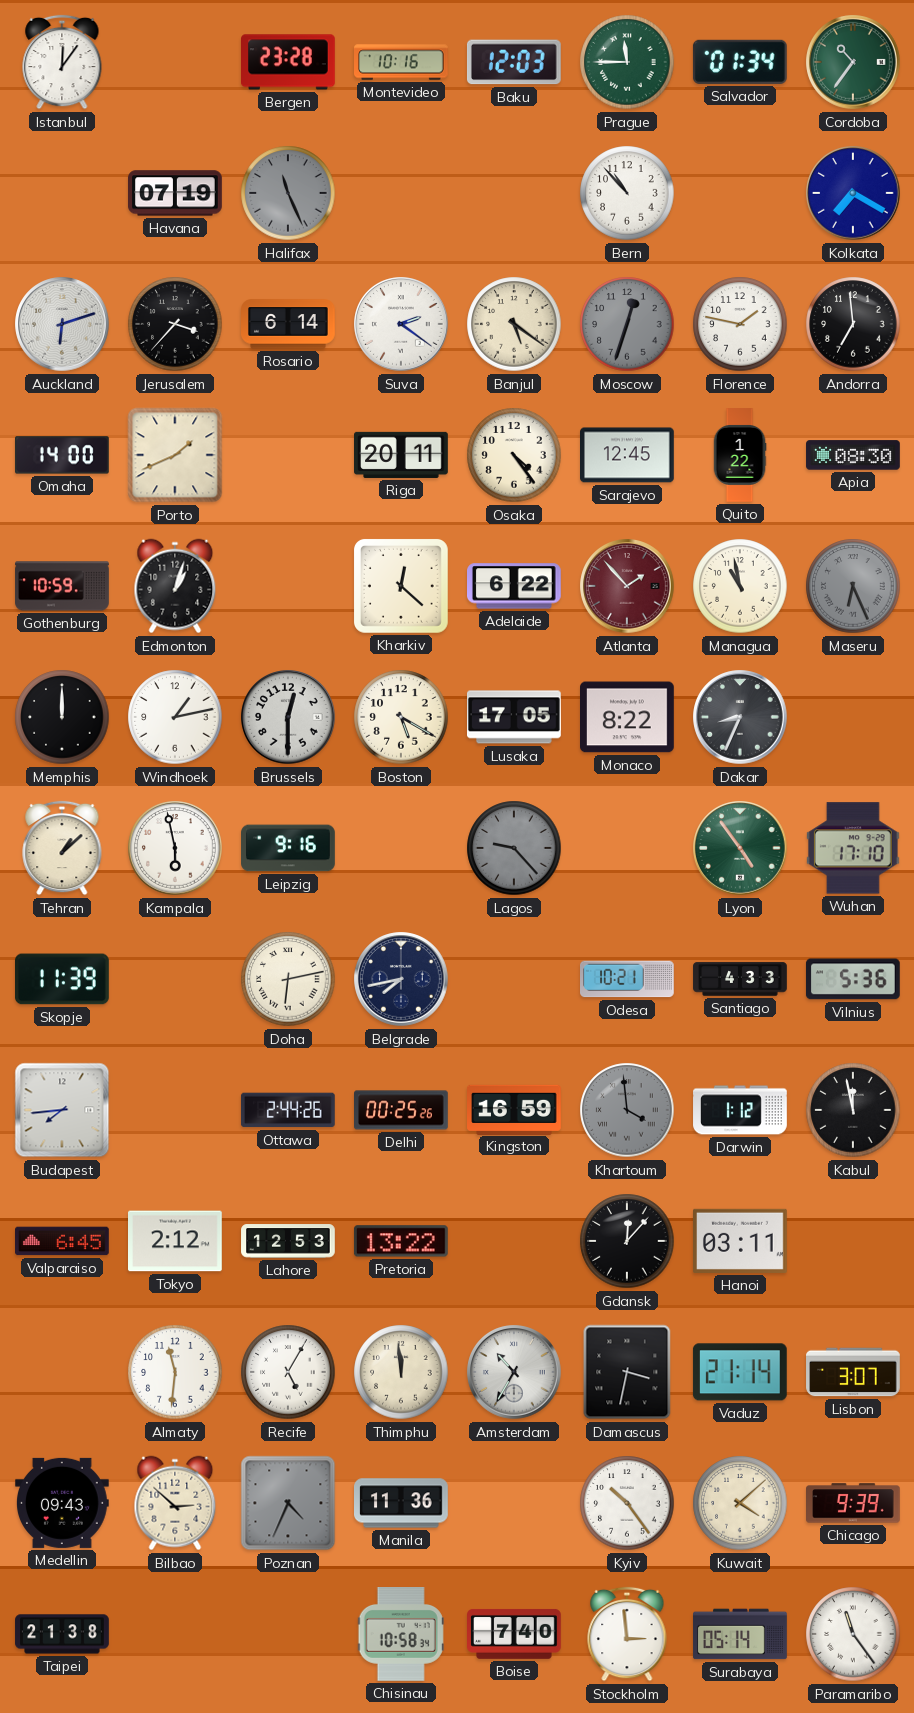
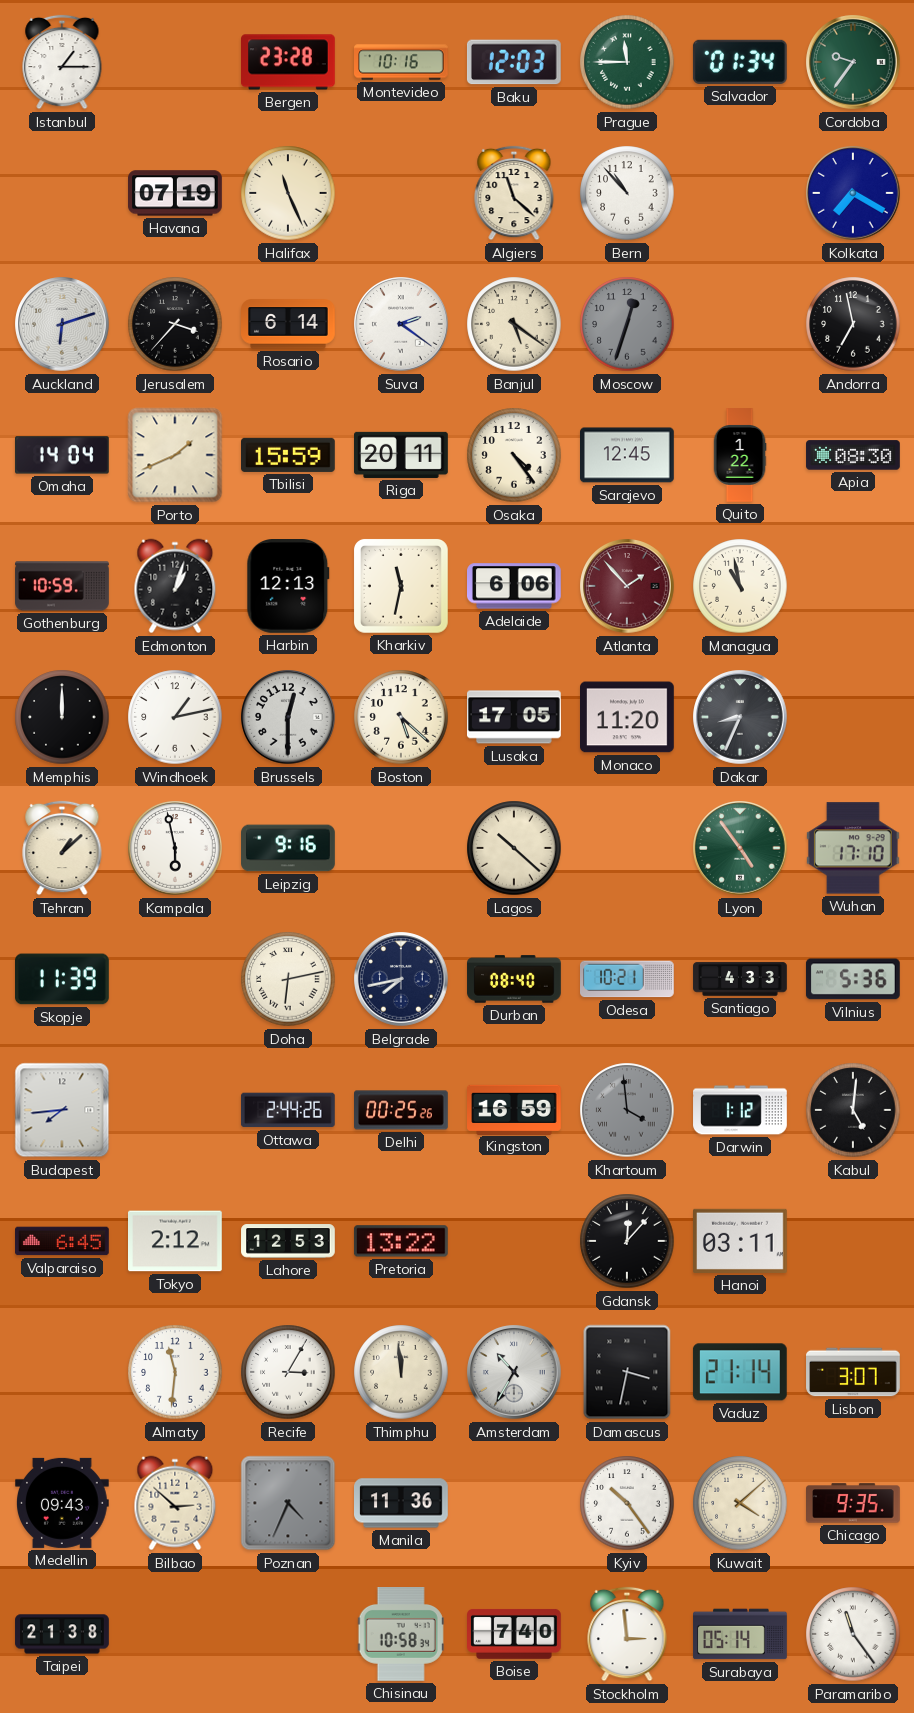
Istanbul: 12:06 -> 1:15
Cordoba: 10:36 -> 9:36
Halifax dial: grey -> cream
Algiers: none -> 11:22
Florence: 1:47 -> none
Andorra: 6:59 -> 6:58
Omaha: 14:00 -> 14:04
Tbilisi: none -> 15:59
Harbin: none -> 12:13
Kharkiv: 12:22 -> 11:32
Adelaide: 6:22 -> 6:06
Maseru: 6:26 -> none
Boston: 5:20 -> 5:22
Monaco: 8:22 -> 11:20
Lagos: 9:23 -> 10:22
Lagos dial: grey -> cream
Durban: none -> 08:40
Kabul: 11:58 -> 5:01
Recife: 5:05 -> 3:05
Chicago: 9:39 -> 9:35
